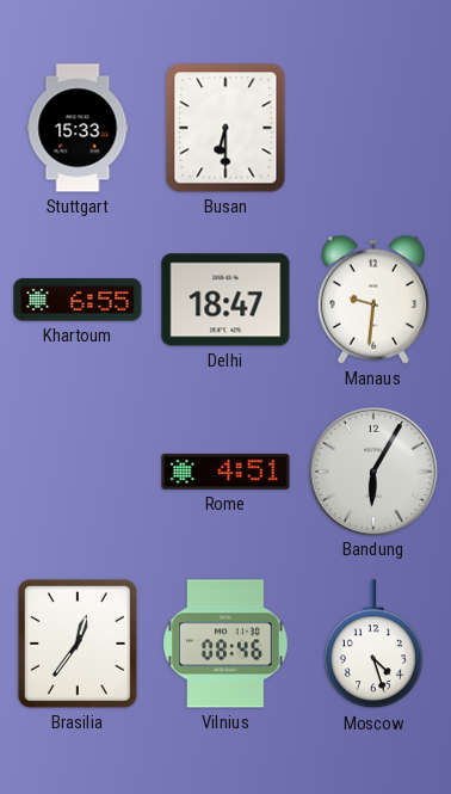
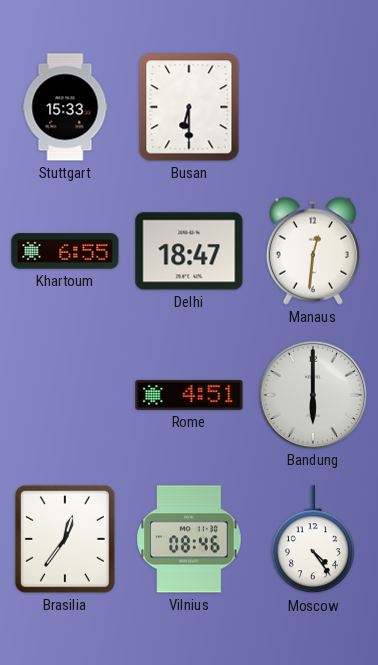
Manaus: 9:31 -> 12:31
Bandung: 6:05 -> 6:00
Moscow: 4:27 -> 4:24
